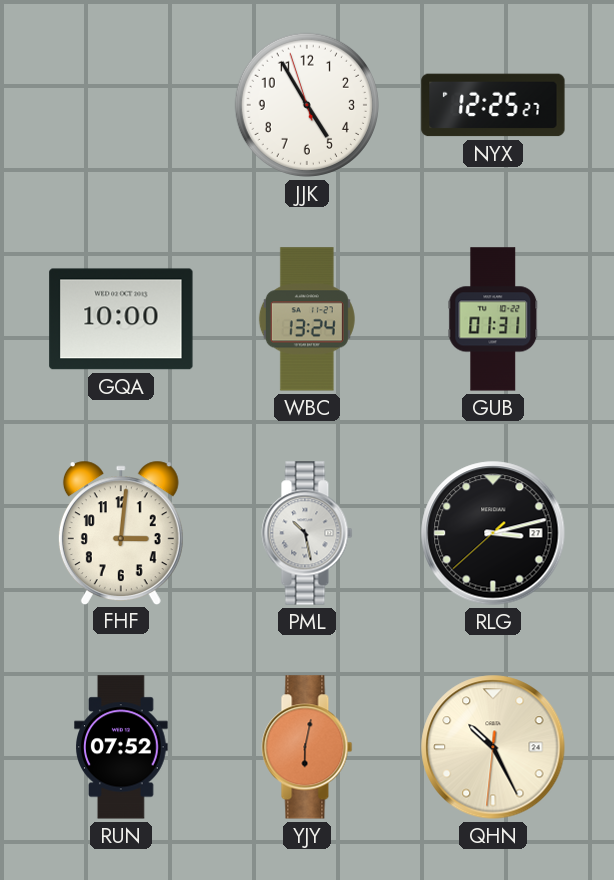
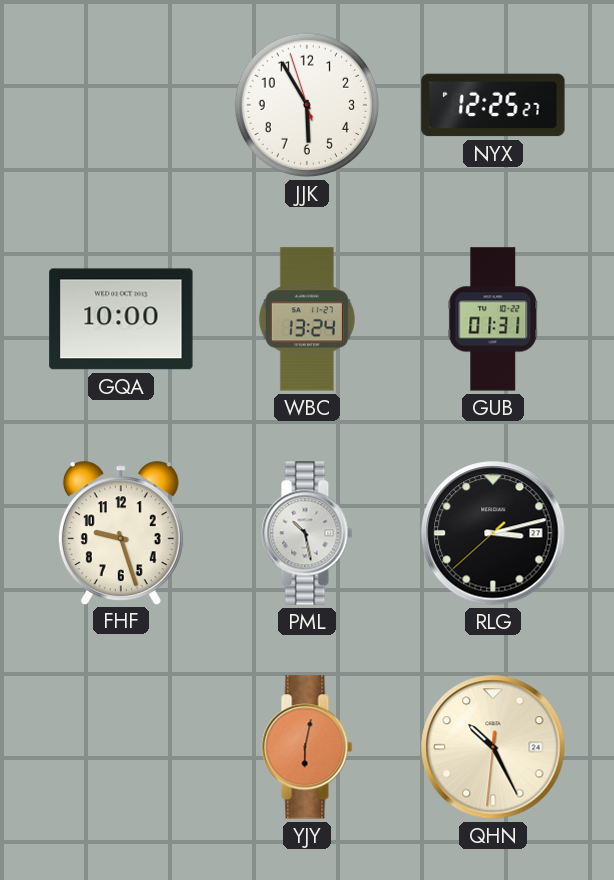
JJK: 4:54 -> 5:54
FHF: 3:01 -> 9:27
RUN: 07:52 -> none
